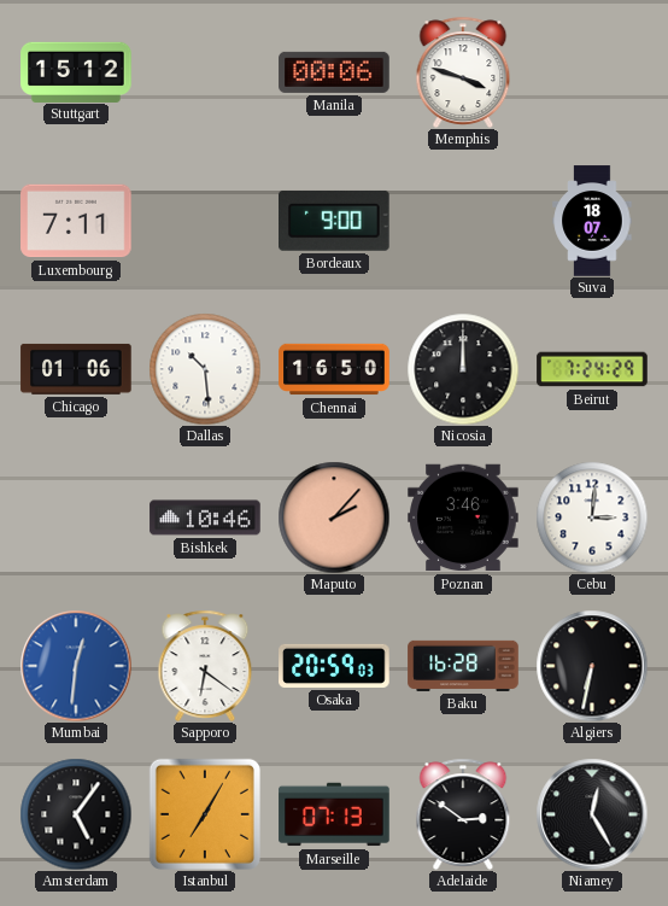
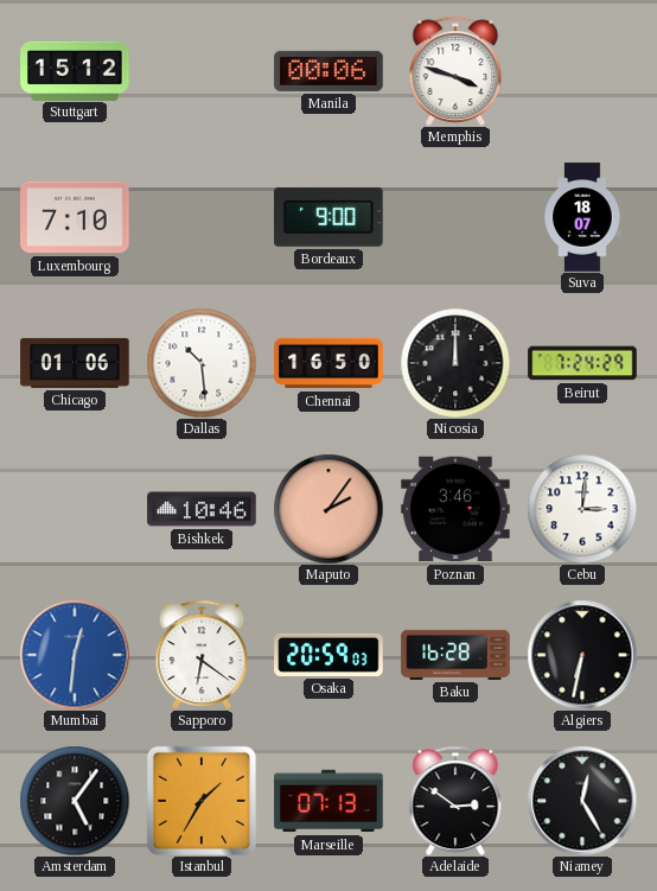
Luxembourg: 7:11 -> 7:10
Maputo: 2:07 -> 2:06
Istanbul: 7:05 -> 1:35
